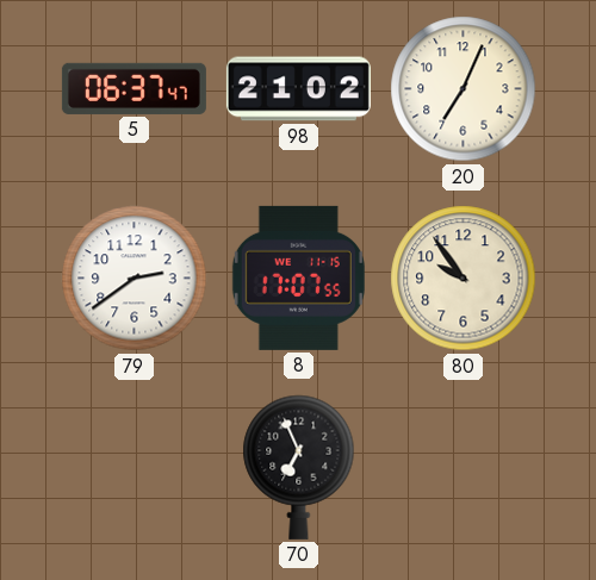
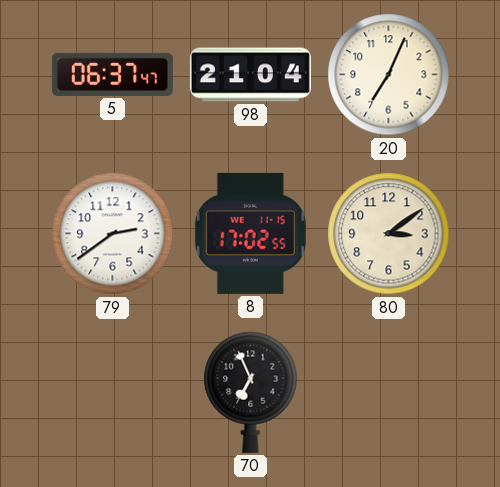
98: 21:02 -> 21:04
8: 17:07 -> 17:02
80: 9:54 -> 3:09
